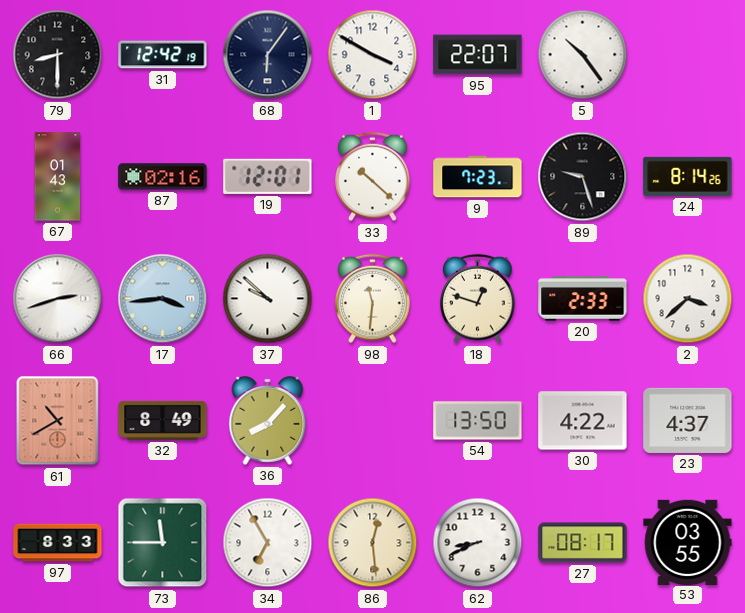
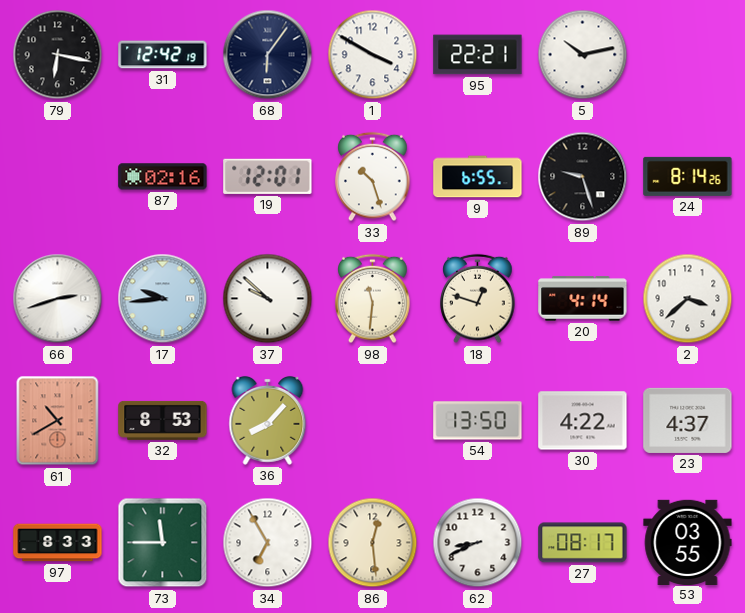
79: 8:30 -> 6:17
95: 22:07 -> 22:21
5: 10:24 -> 10:13
67: 01:43 -> none
33: 10:22 -> 10:27
9: 7:23 -> 6:55
17: 3:44 -> 9:44
20: 2:33 -> 4:14
32: 8:49 -> 8:53
